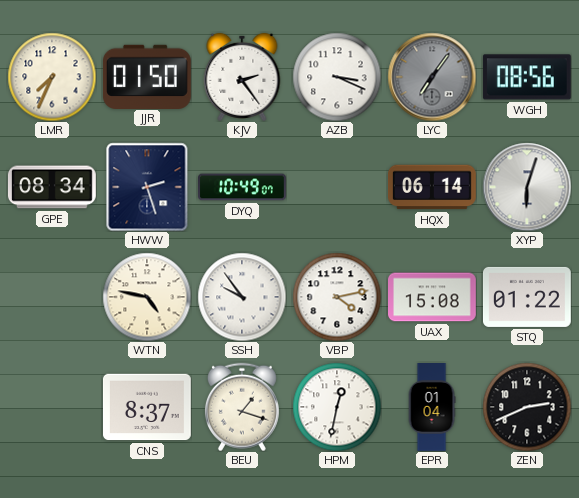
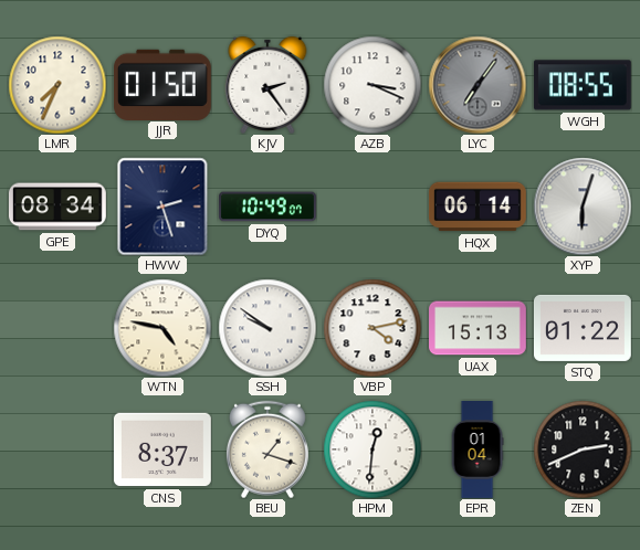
WGH: 08:56 -> 08:55
SSH: 9:54 -> 9:51
UAX: 15:08 -> 15:13
HPM: 12:32 -> 12:31
